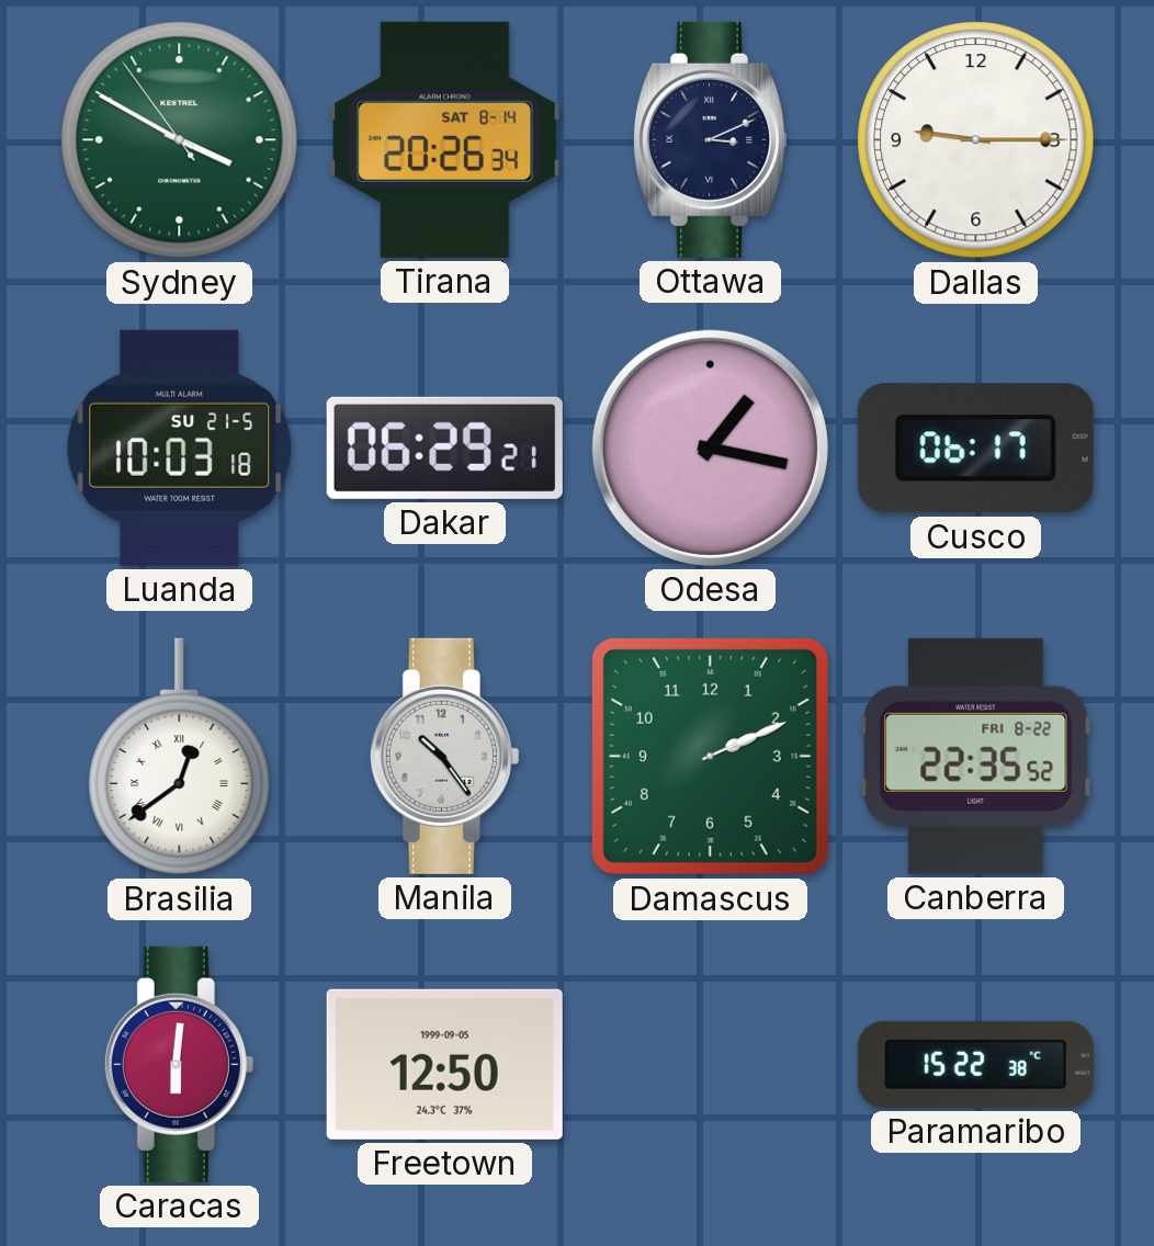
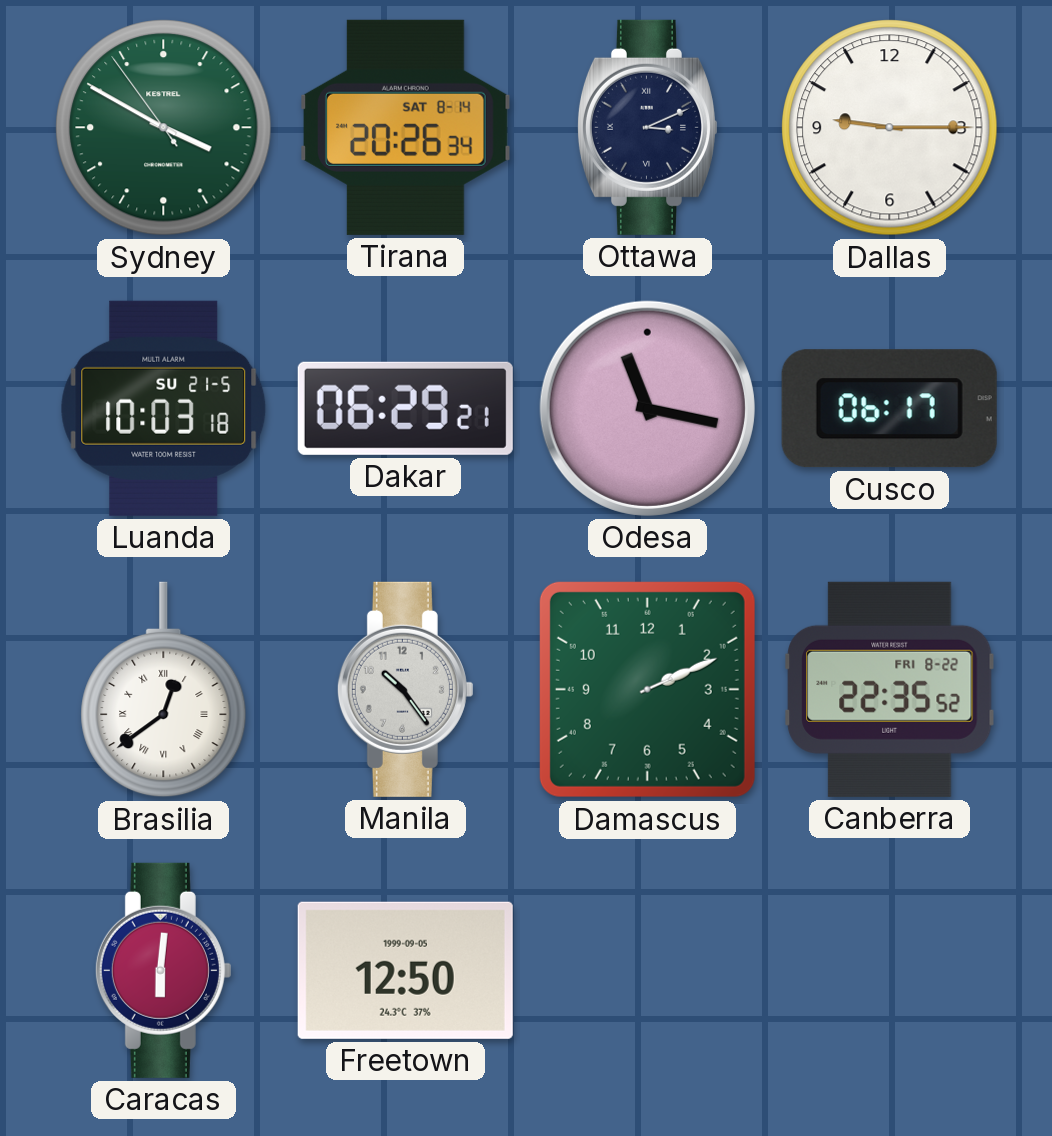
Odesa: 1:17 -> 11:17
Paramaribo: 15:22 -> none
